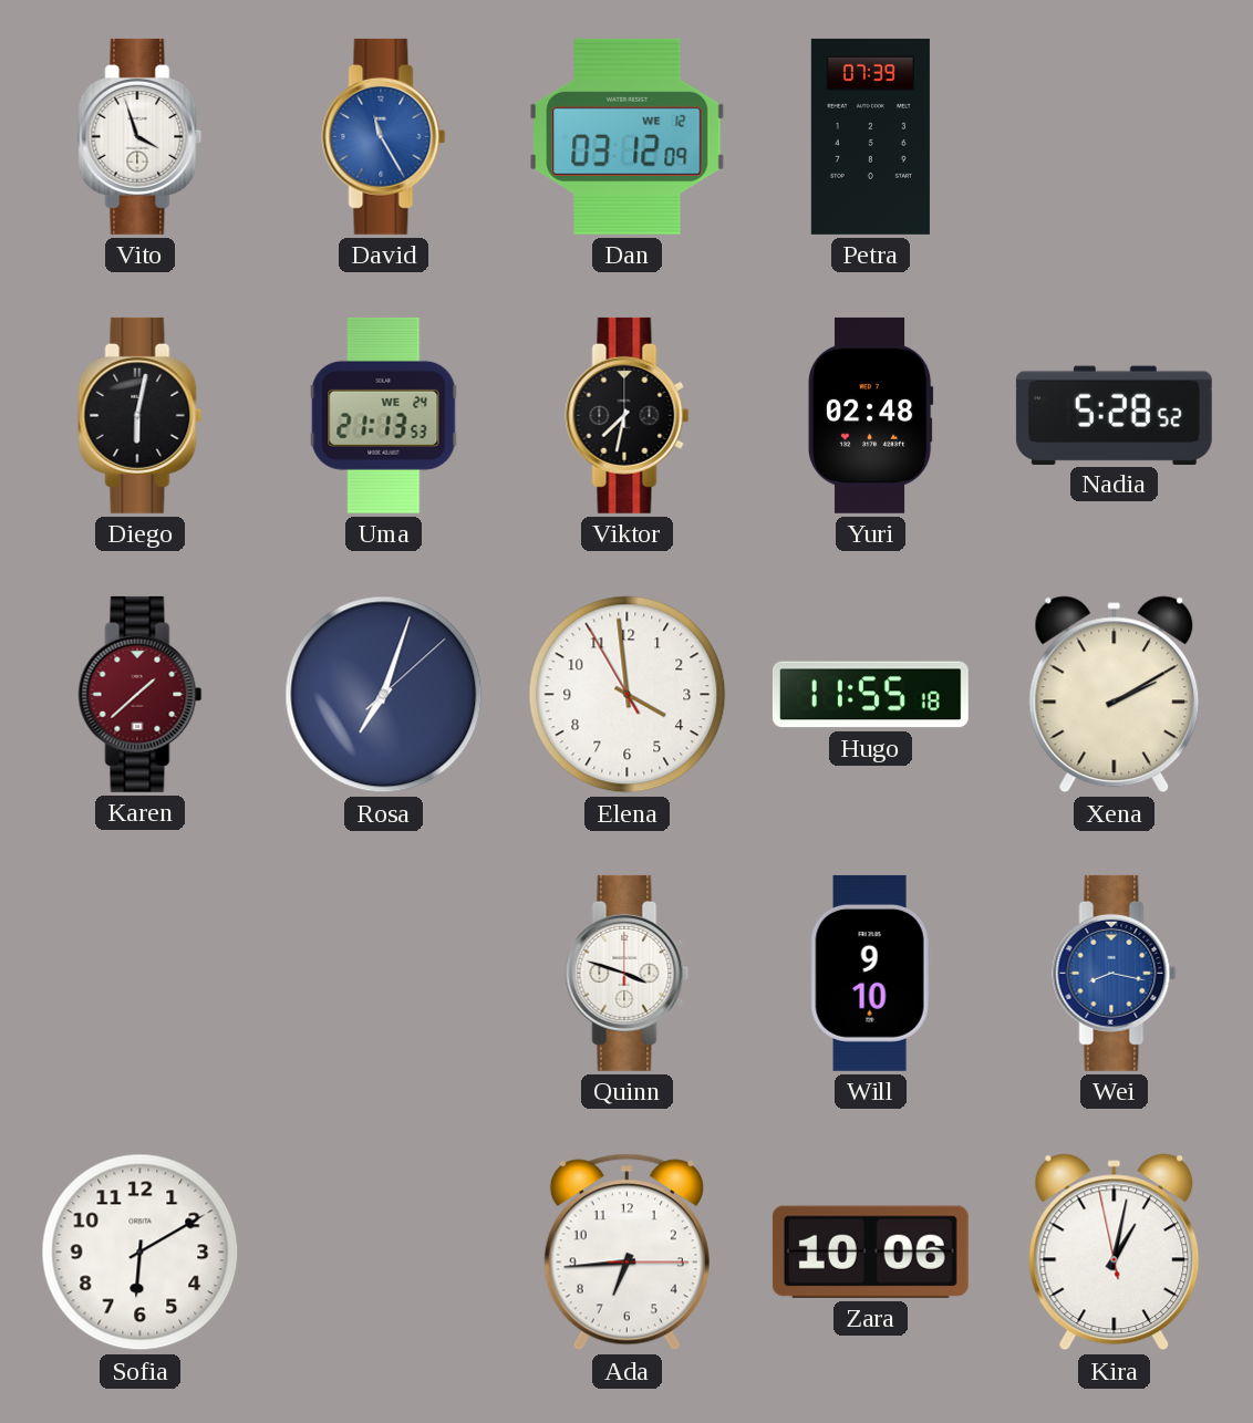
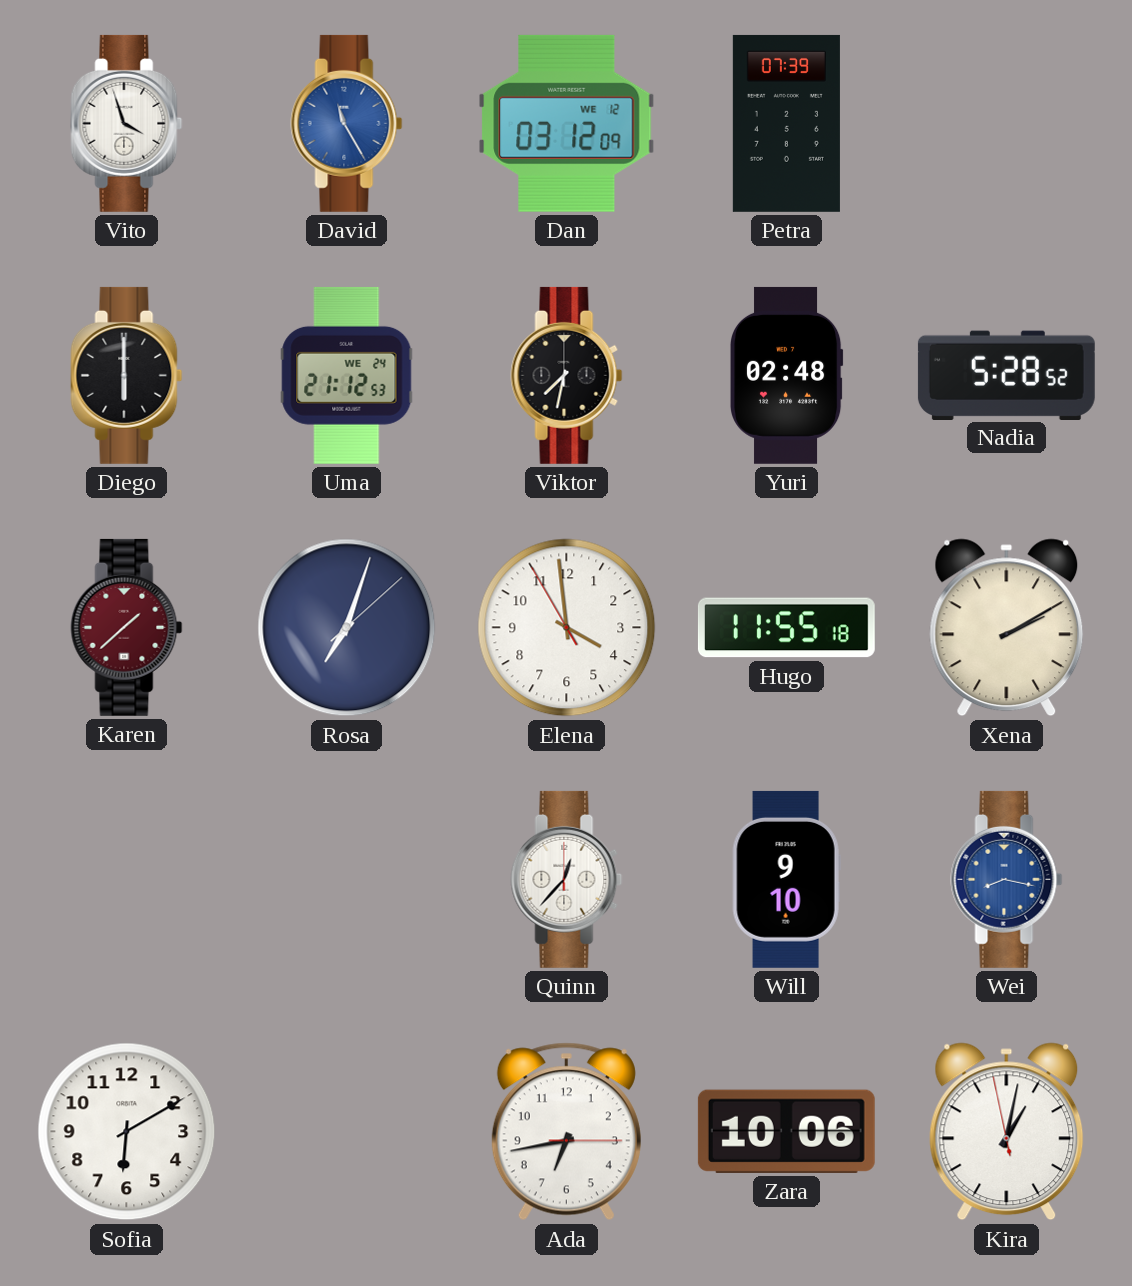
Diego: 6:02 -> 6:00
Uma: 21:13 -> 21:12
Quinn: 3:48 -> 12:37
Ada: 6:44 -> 6:43
